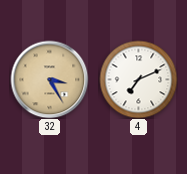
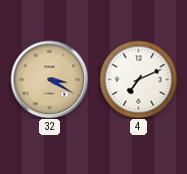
32: 3:25 -> 3:20
